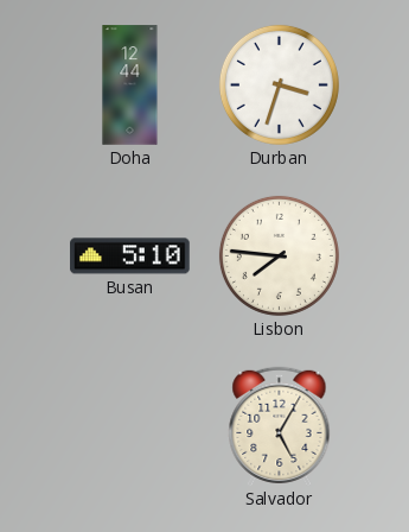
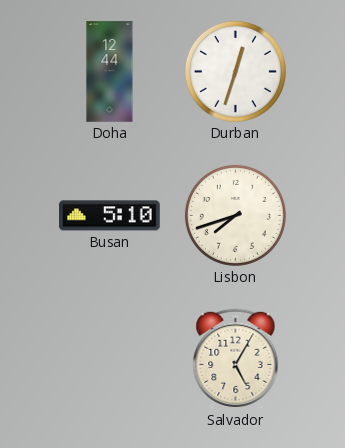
Durban: 3:33 -> 12:33
Lisbon: 7:46 -> 7:42
